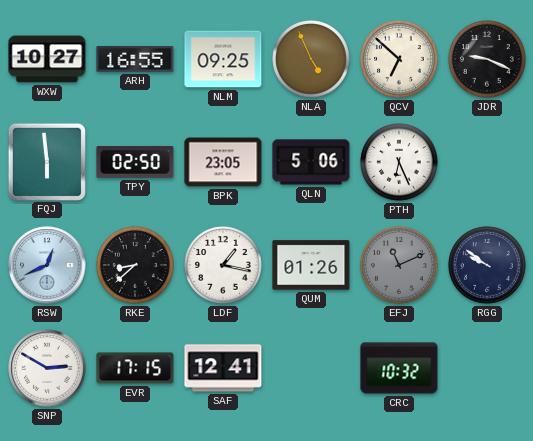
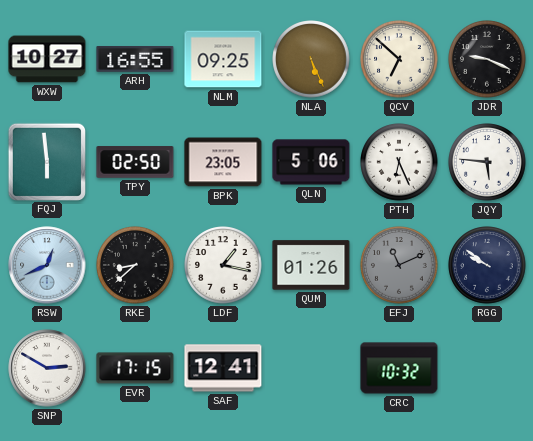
NLA: 4:56 -> 5:26
JQY: none -> 5:46
